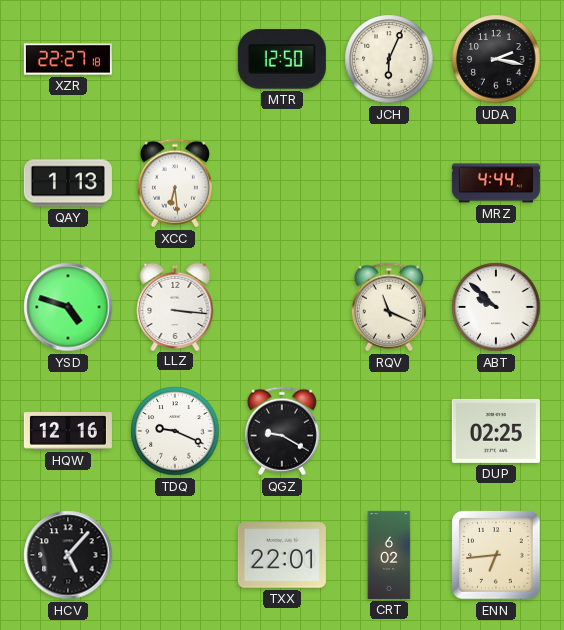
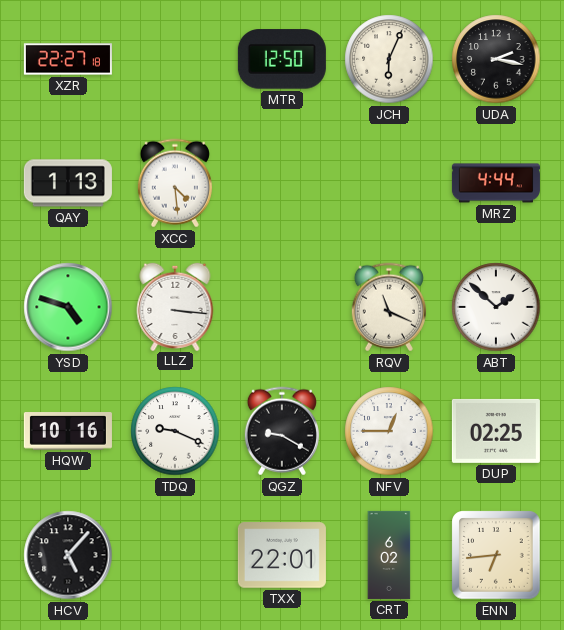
XCC: 6:29 -> 4:29
ABT: 9:52 -> 1:52
HQW: 12:16 -> 10:16
NFV: none -> 12:45
